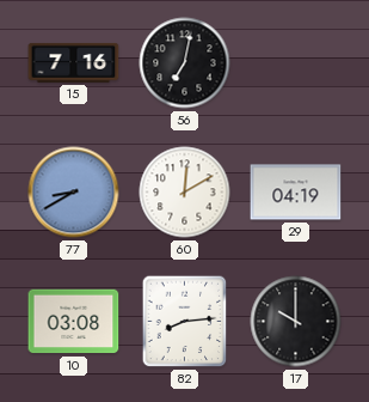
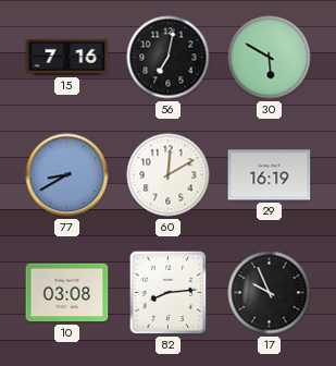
30: none -> 5:50
29: 04:19 -> 16:19
17: 10:00 -> 9:56
